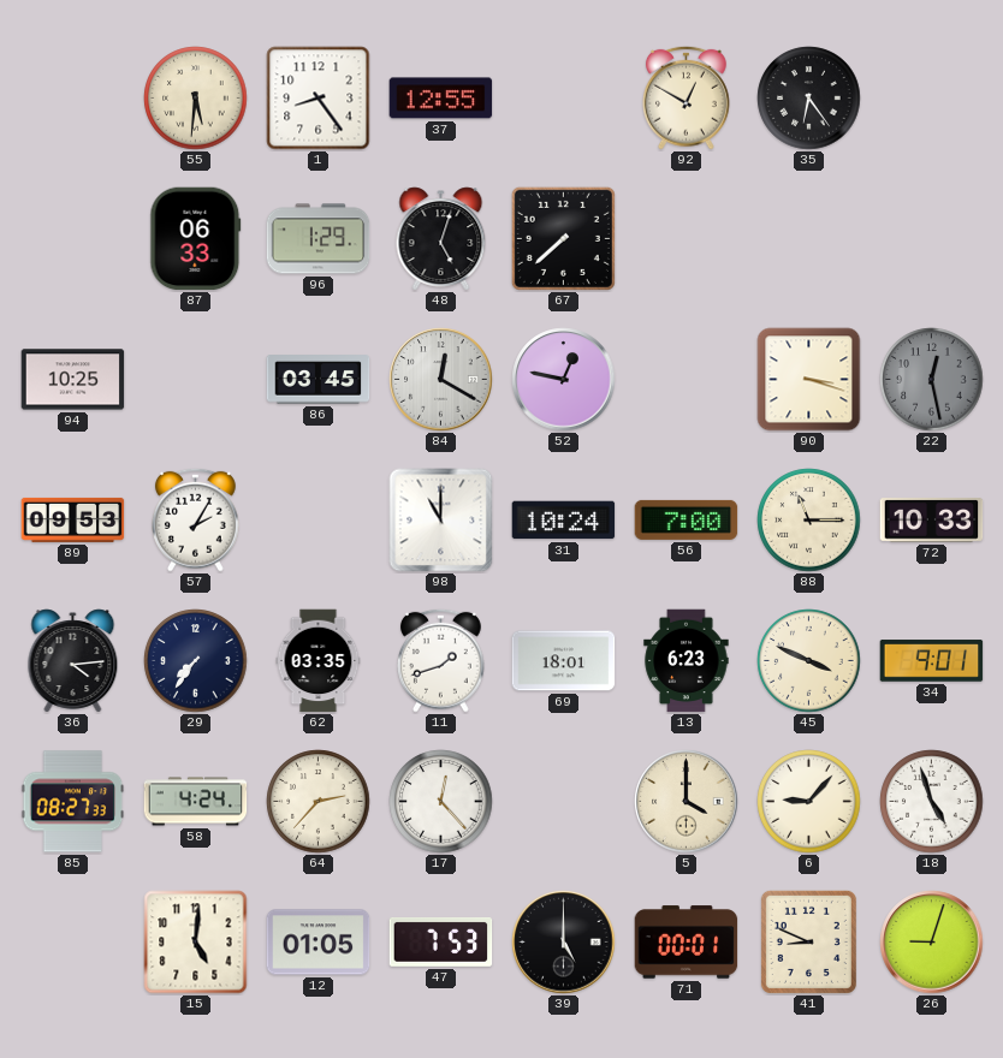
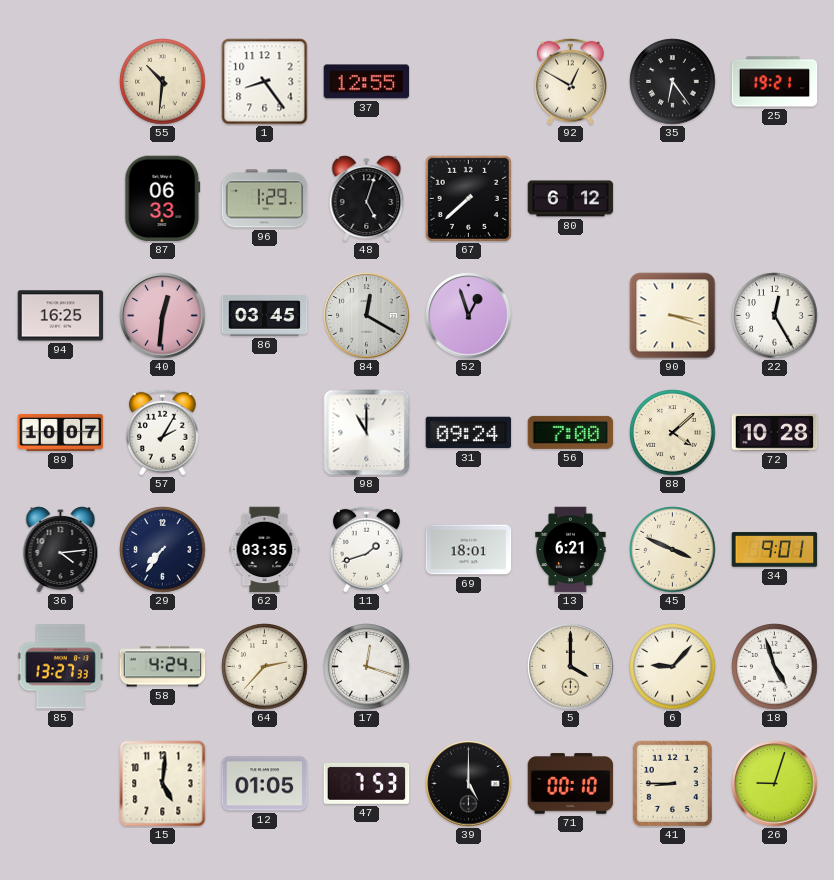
55: 5:31 -> 10:31
25: none -> 19:21
80: none -> 6:12
94: 10:25 -> 16:25
40: none -> 12:31
52: 12:47 -> 12:57
22: 12:28 -> 12:25
22 dial: grey -> white
89: 09:53 -> 10:07
31: 10:24 -> 09:24
88: 11:15 -> 4:08
72: 10:33 -> 10:28
13: 6:23 -> 6:21
85: 08:27 -> 13:27
17: 12:23 -> 12:18
71: 00:01 -> 00:10
41: 8:49 -> 8:45
